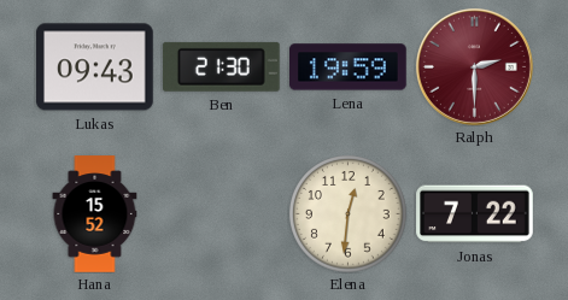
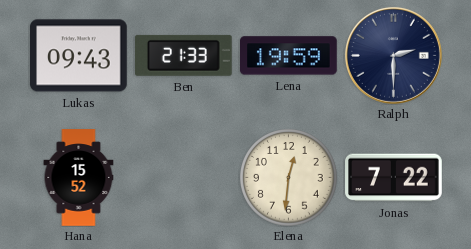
Ben: 21:30 -> 21:33
Ralph dial: burgundy -> navy
